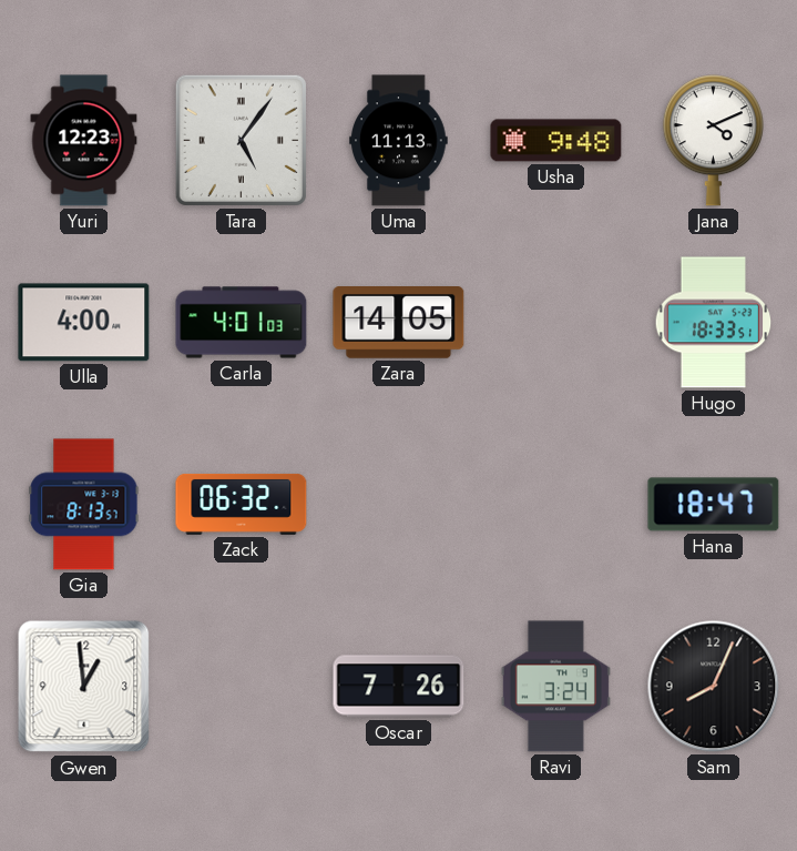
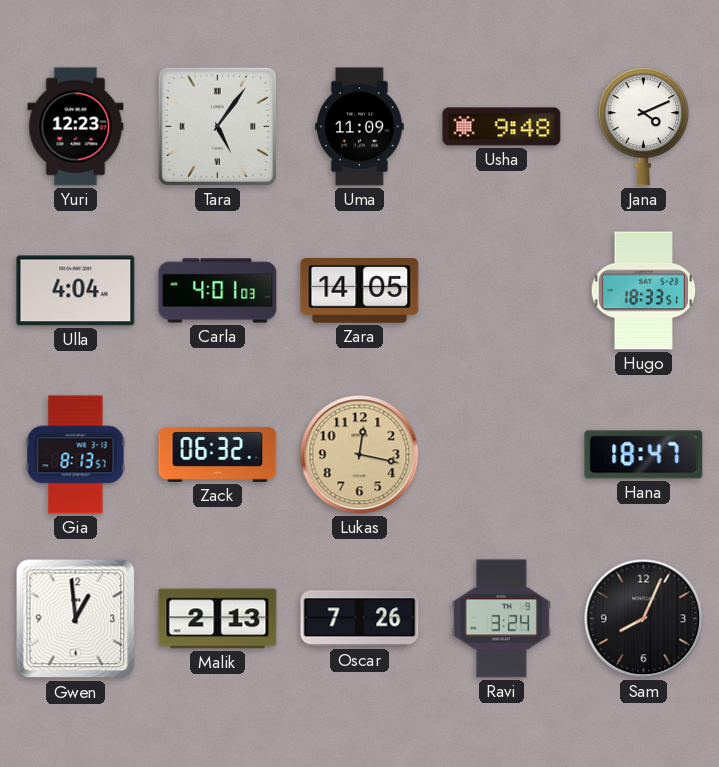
Uma: 11:13 -> 11:09
Ulla: 4:00 -> 4:04
Lukas: none -> 12:17
Malik: none -> 2:13
